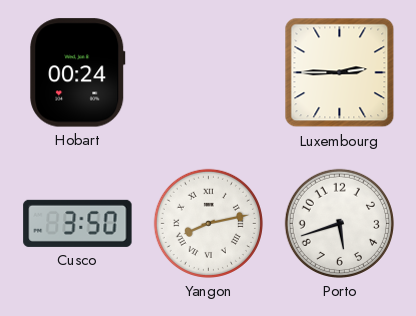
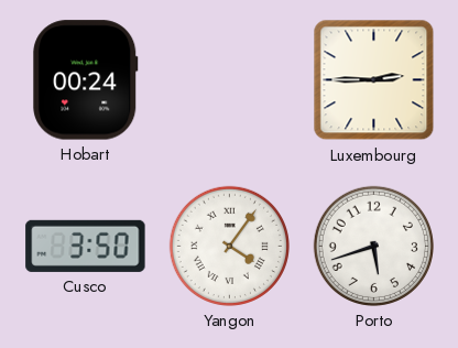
Yangon: 8:13 -> 4:06
